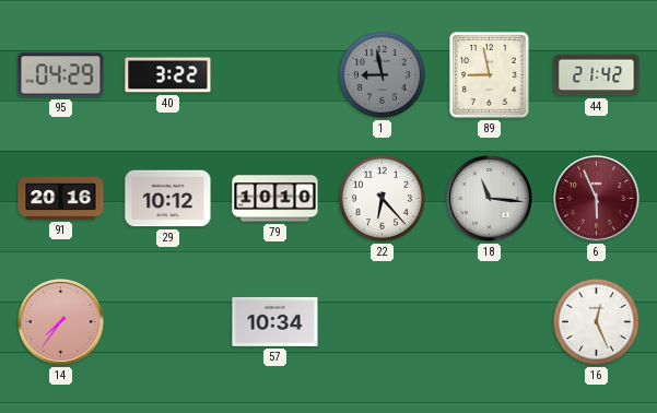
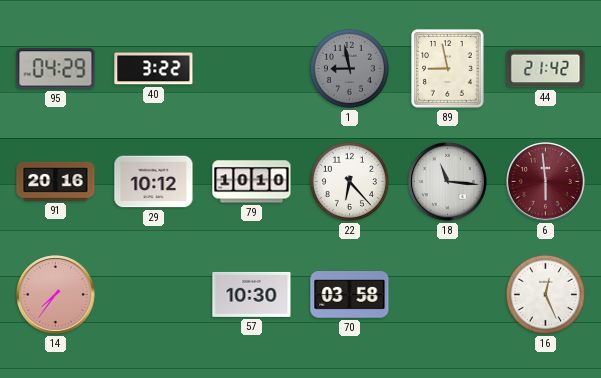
6: 5:56 -> 5:59
57: 10:34 -> 10:30
70: none -> 03:58
